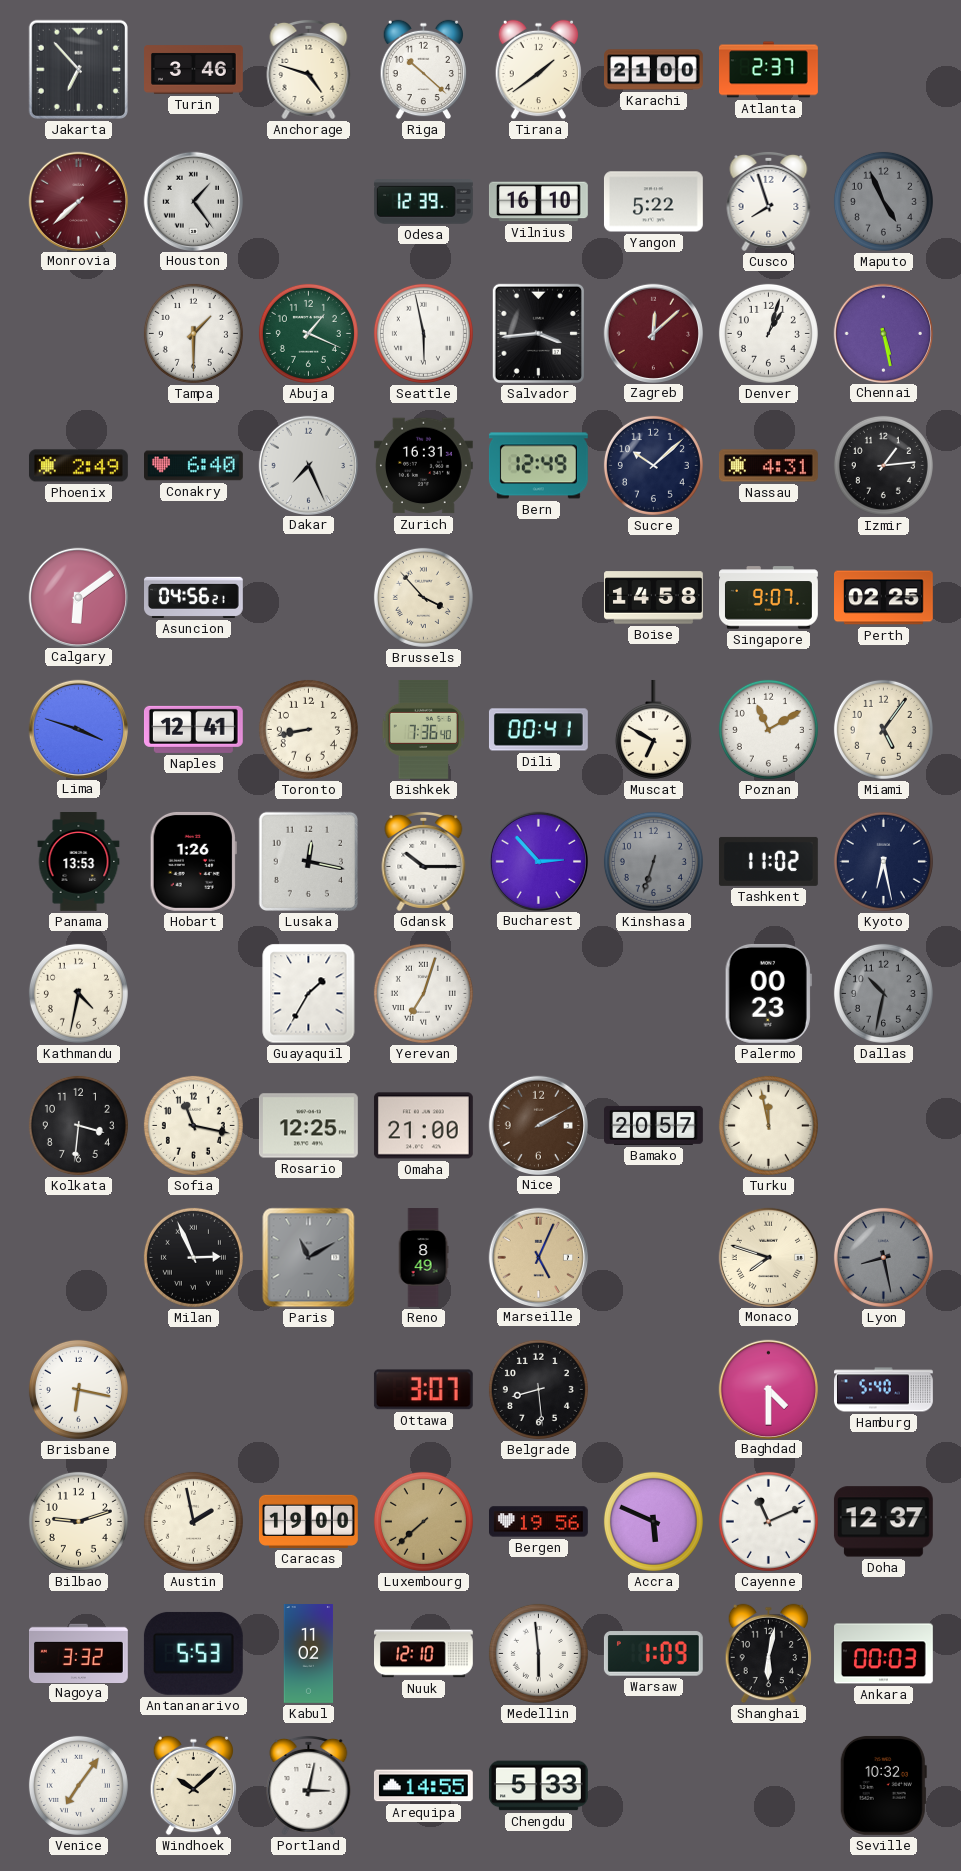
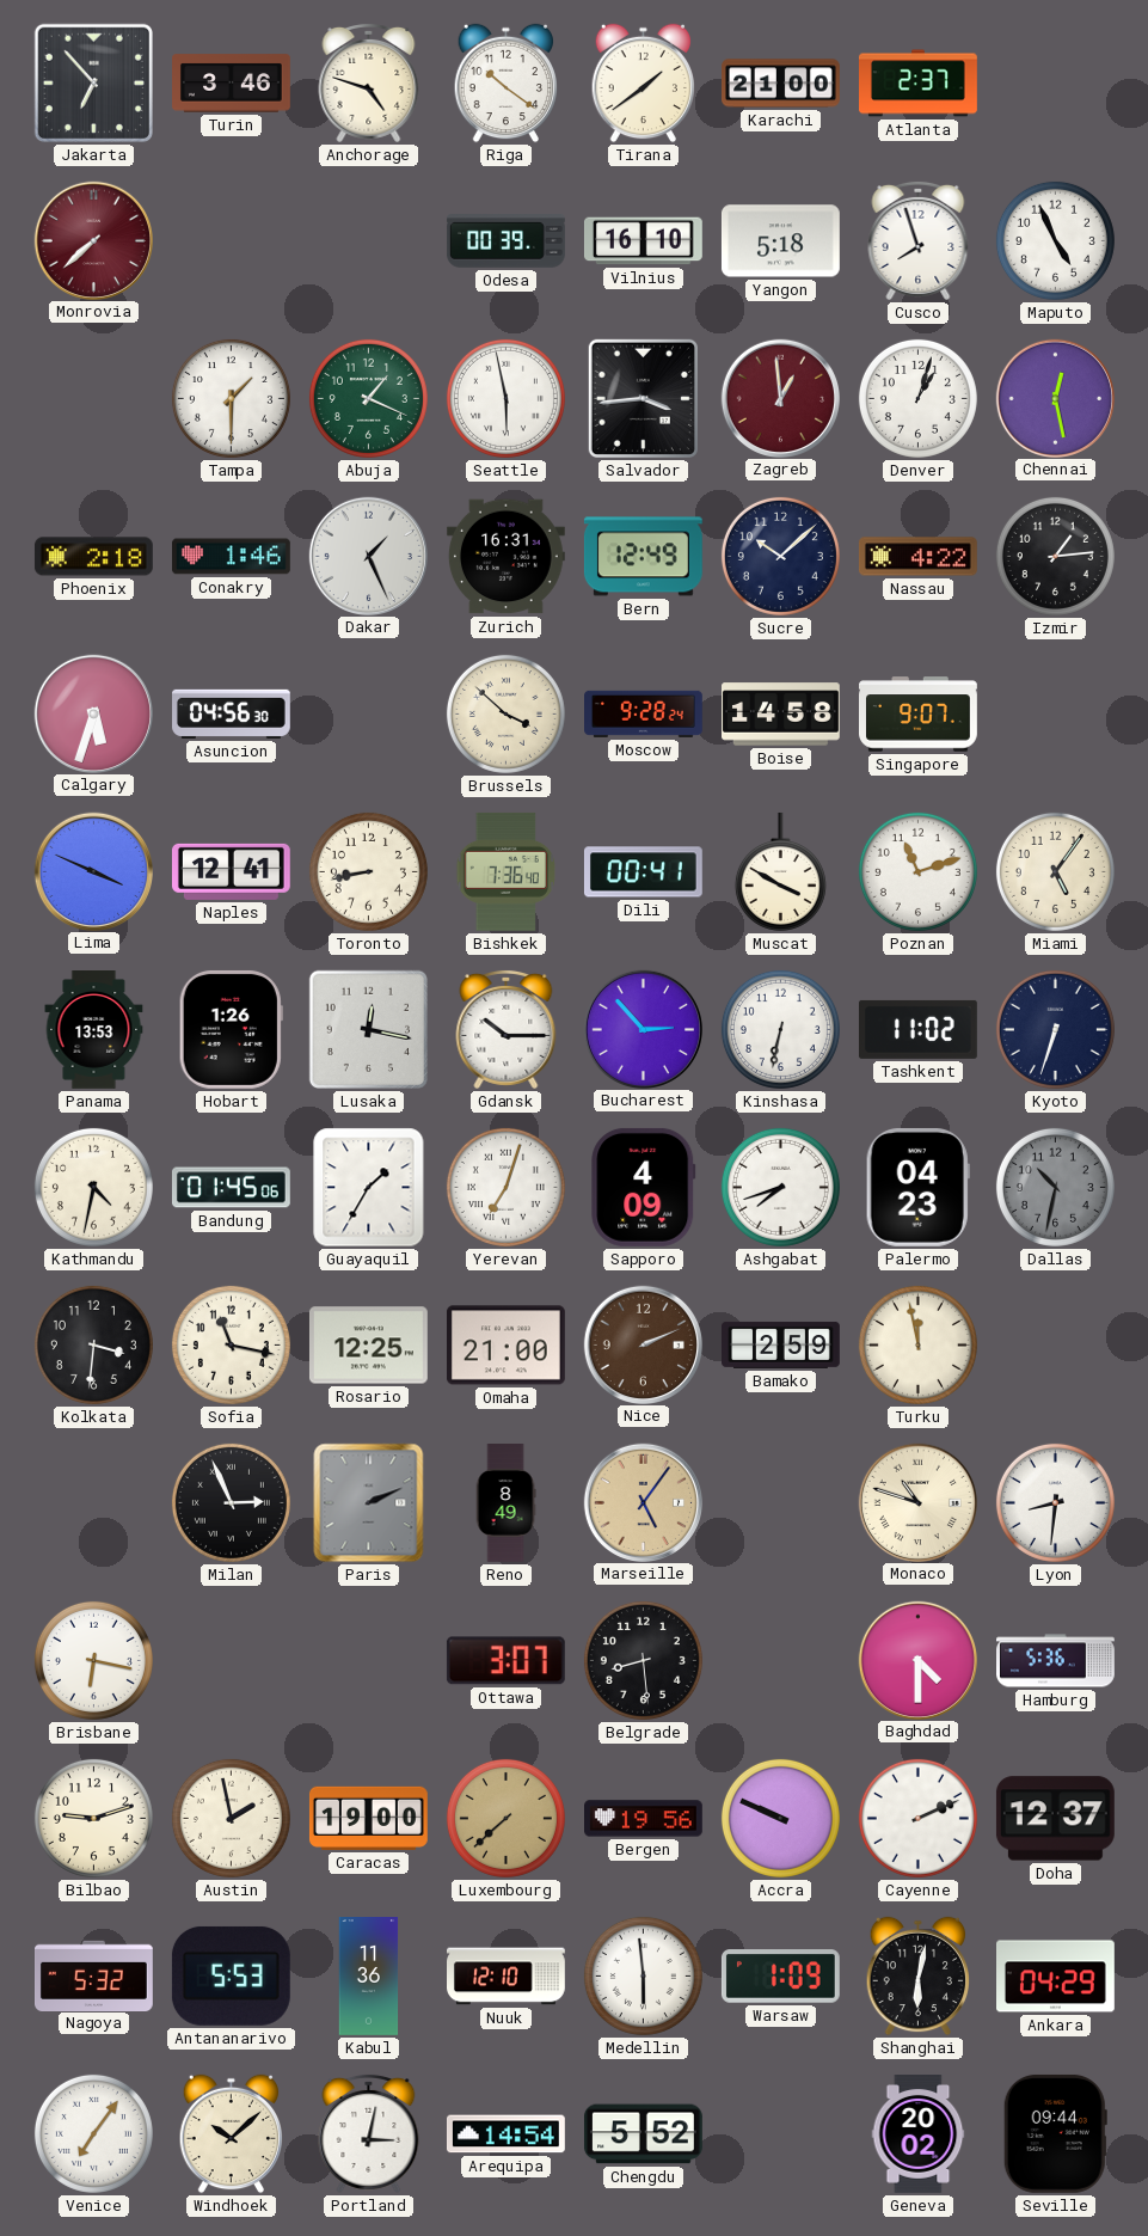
Riga: 10:22 -> 10:21
Houston: 1:24 -> none
Odesa: 12:39 -> 00:39
Yangon: 5:22 -> 5:18
Maputo dial: grey -> white
Zagreb: 12:08 -> 12:59
Chennai: 5:28 -> 12:28
Phoenix: 2:49 -> 2:18
Conakry: 6:40 -> 1:46
Dakar: 7:26 -> 1:26
Nassau: 4:31 -> 4:22
Calgary: 6:09 -> 5:33
Asuncion: 04:56:21 -> 04:56:30
Brussels: 3:53 -> 3:52
Moscow: none -> 9:28
Perth: 02:25 -> none
Lima: 3:48 -> 3:49
Muscat: 6:50 -> 3:50
Poznan: 11:10 -> 11:12
Kinshasa: 6:33 -> 6:32
Kinshasa dial: grey -> white
Kyoto: 6:28 -> 6:33
Bandung: none -> 01:45
Sapporo: none -> 4:09
Ashgabat: none -> 7:42
Palermo: 00:23 -> 04:23
Nice: 2:10 -> 2:11
Bamako: 20:57 -> 2:59
Paris: 11:10 -> 2:11
Marseille: 5:04 -> 5:06
Monaco: 7:48 -> 10:48
Lyon: 8:28 -> 8:31
Lyon dial: grey -> white
Hamburg: 5:40 -> 5:36
Accra: 5:49 -> 9:49
Cayenne: 11:11 -> 2:11
Nagoya: 3:32 -> 5:32
Kabul: 11:02 -> 11:36
Ankara: 00:03 -> 04:29
Arequipa: 14:55 -> 14:54
Chengdu: 5:33 -> 5:52
Geneva: none -> 20:02
Seville: 10:32 -> 09:44
